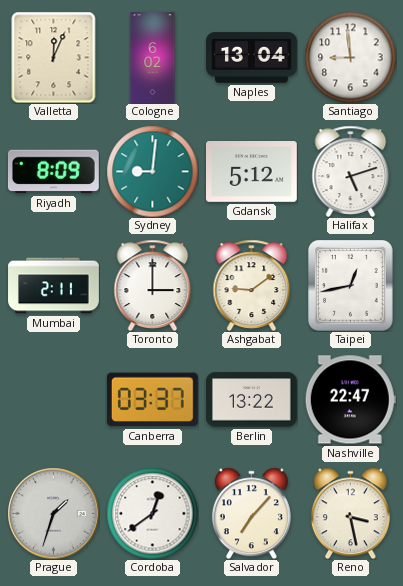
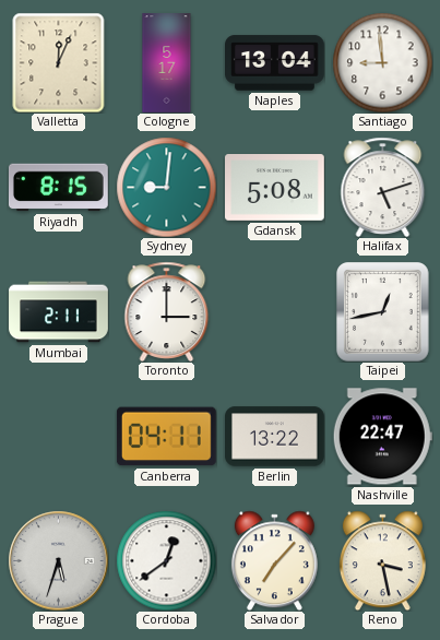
Cologne: 6:02 -> 5:17
Riyadh: 8:09 -> 8:15
Gdansk: 5:12 -> 5:08
Ashgabat: 9:09 -> none
Canberra: 03:37 -> 04:11
Prague: 1:33 -> 5:33
